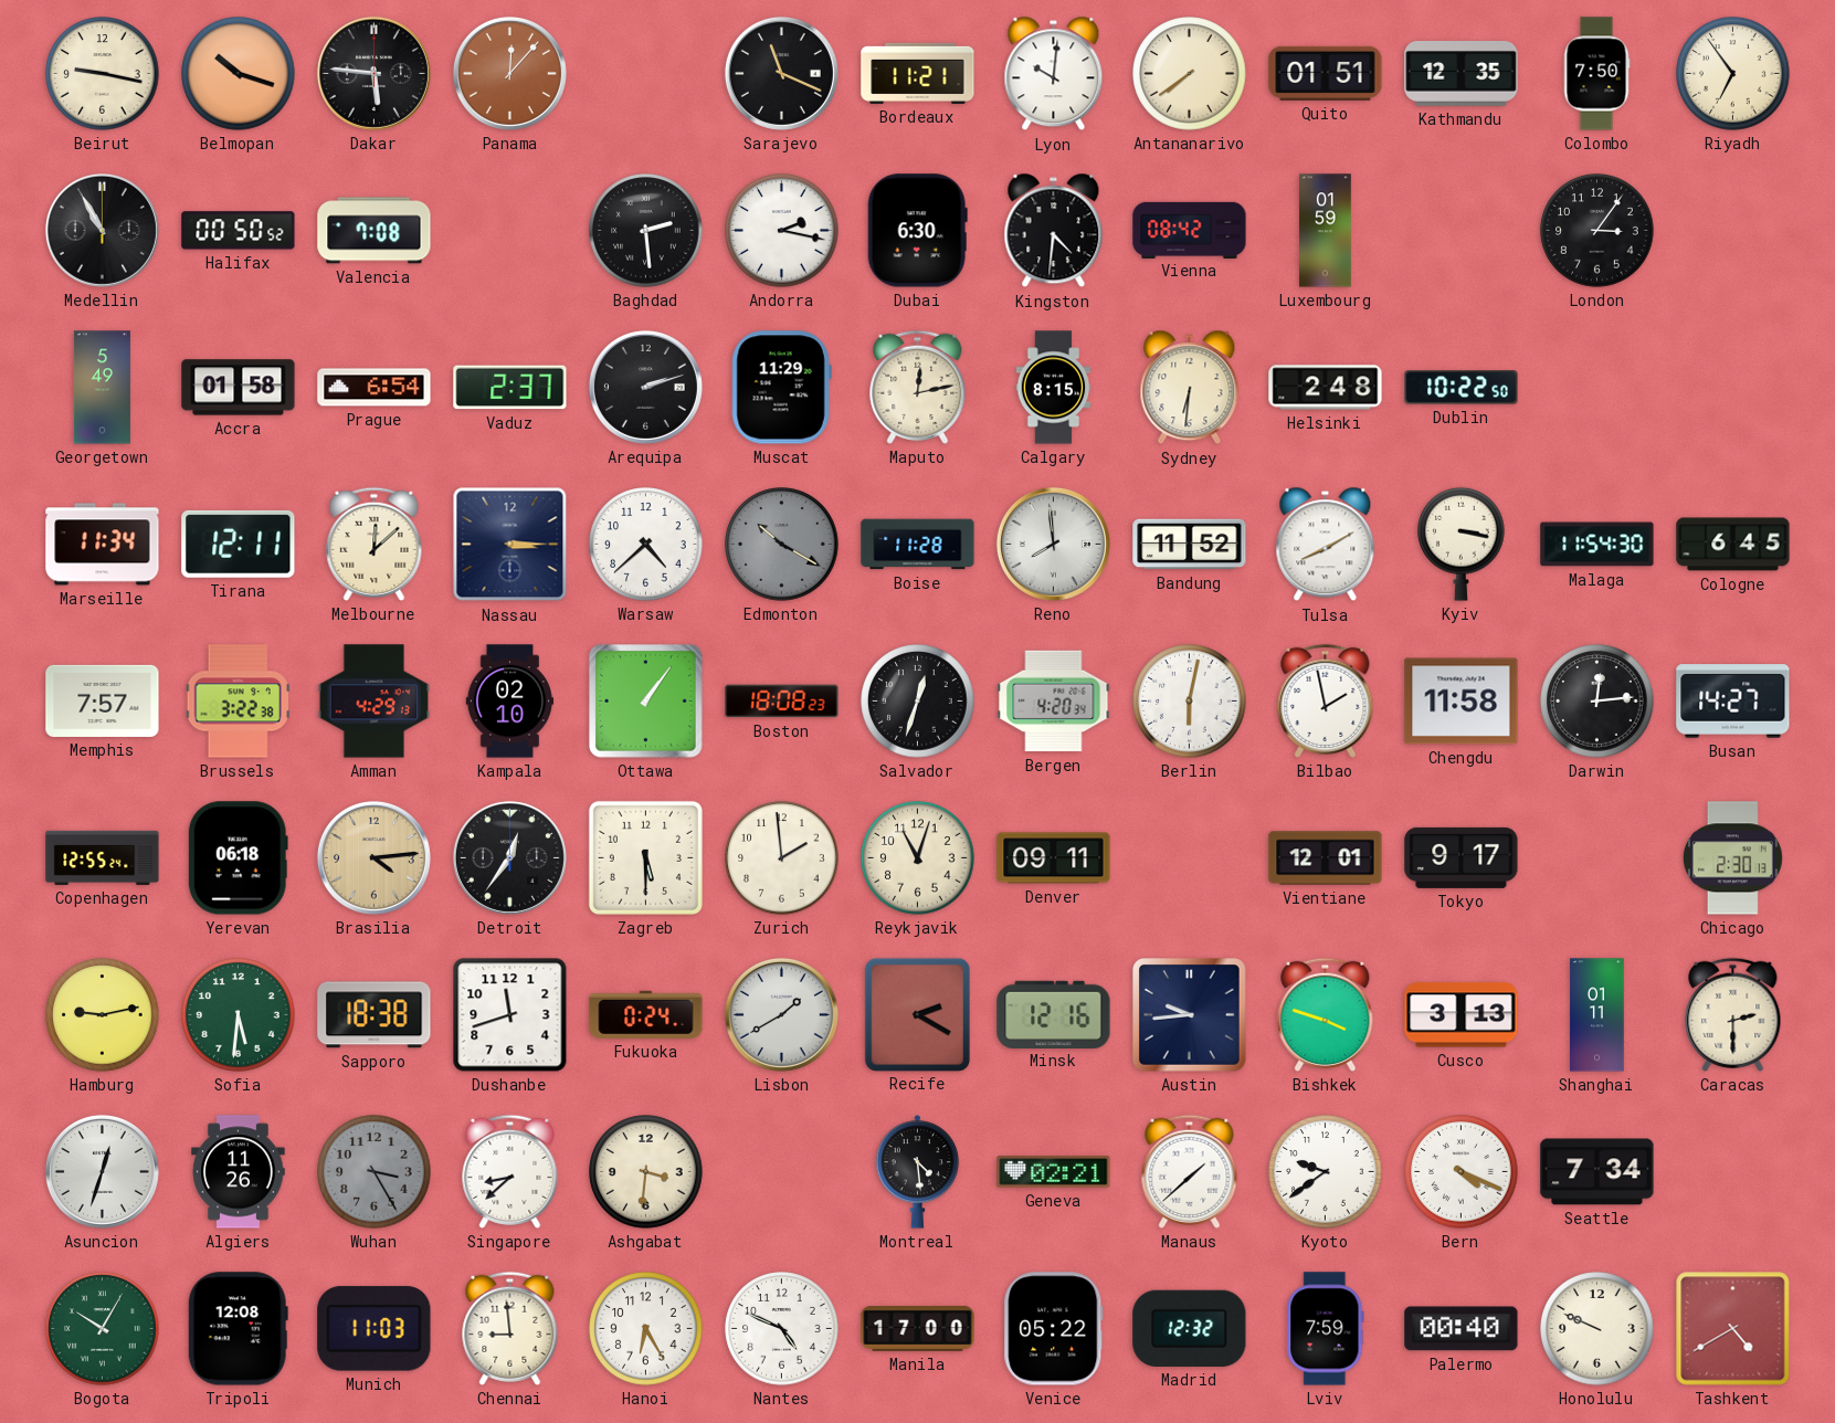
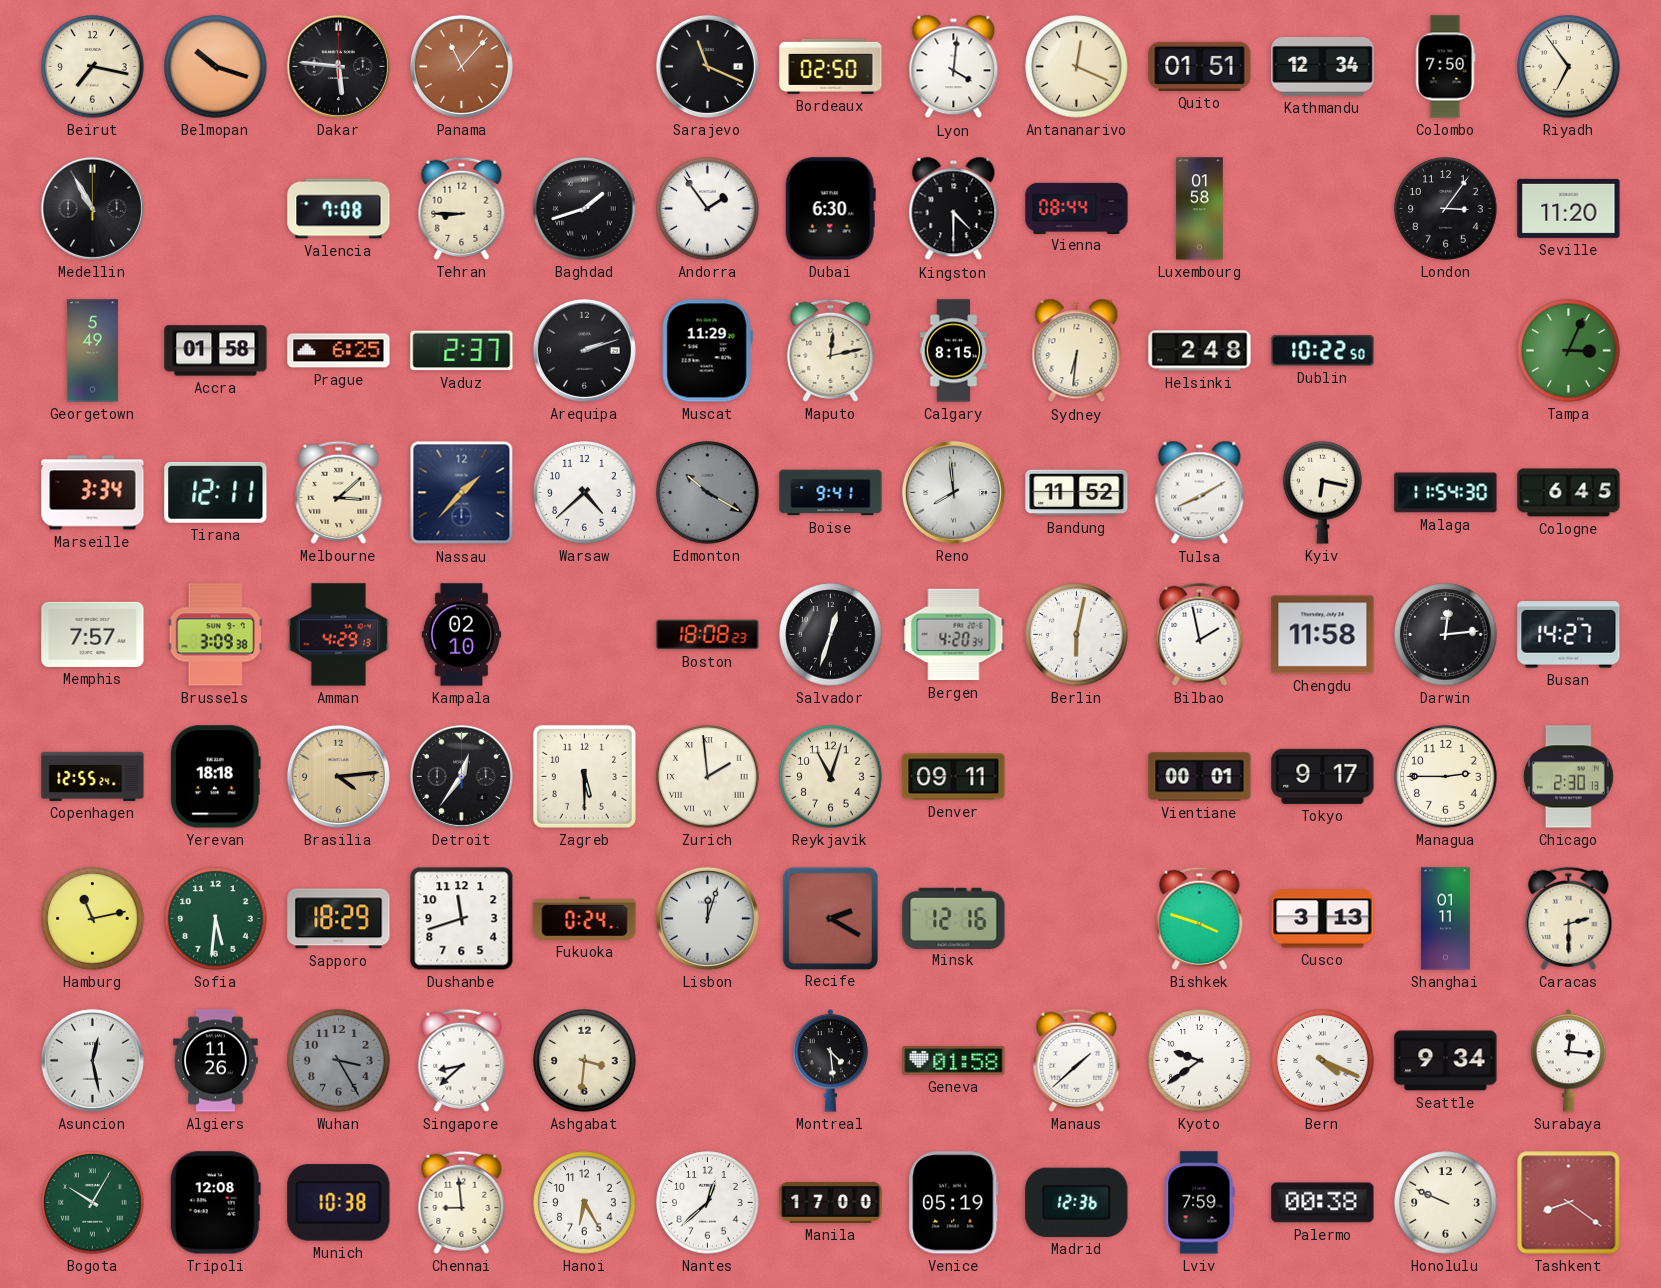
Beirut: 9:17 -> 7:17
Panama: 12:07 -> 11:07
Bordeaux: 11:21 -> 02:50
Lyon: 10:01 -> 4:01
Antananarivo: 7:39 -> 12:19
Kathmandu: 12:35 -> 12:34
Halifax: 00:50 -> none
Tehran: none -> 8:45
Baghdad: 2:29 -> 1:42
Andorra: 2:17 -> 1:54
Kingston: 4:31 -> 4:30
Vienna: 08:42 -> 08:44
Luxembourg: 01:59 -> 01:58
Seville: none -> 11:20
Prague: 6:54 -> 6:25
Tampa: none -> 3:04
Marseille: 11:34 -> 3:34
Melbourne: 12:08 -> 3:08
Nassau: 3:15 -> 1:37
Boise: 11:28 -> 9:41
Kyiv: 3:17 -> 6:17
Brussels: 3:22 -> 3:09
Ottawa: 1:06 -> none
Yerevan: 06:18 -> 18:18
Zurich numerals: Arabic -> Roman
Vientiane: 12:01 -> 00:01
Managua: none -> 2:45
Hamburg: 9:13 -> 11:13
Sapporo: 18:38 -> 18:29
Lisbon: 1:40 -> 12:03
Austin: 9:44 -> none
Asuncion: 12:33 -> 12:28
Geneva: 02:21 -> 01:58
Seattle: 7:34 -> 9:34
Surabaya: none -> 12:16
Munich: 11:03 -> 10:38
Nantes: 4:49 -> 12:38
Venice: 05:22 -> 05:19
Madrid: 12:32 -> 12:36
Palermo: 00:40 -> 00:38
Tashkent: 4:40 -> 8:21
